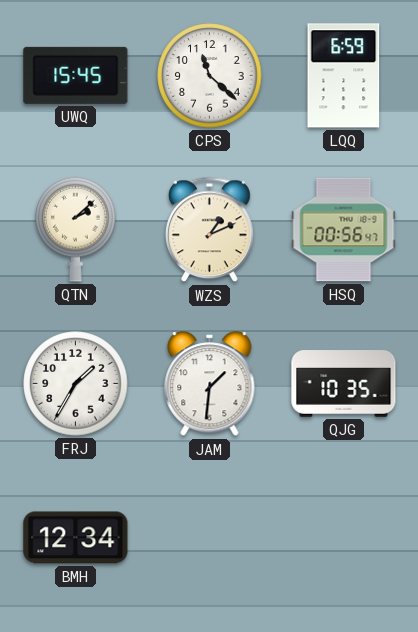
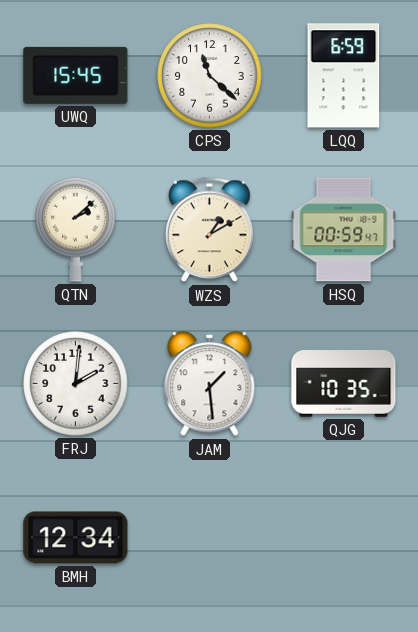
WZS: 1:11 -> 1:10
HSQ: 00:56 -> 00:59
FRJ: 1:35 -> 2:01
JAM: 1:31 -> 1:29
